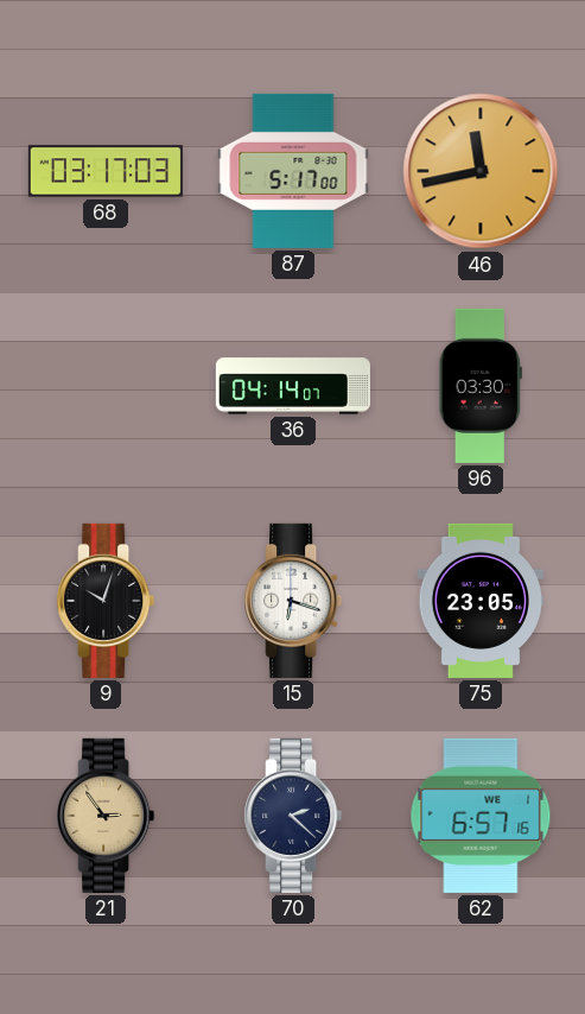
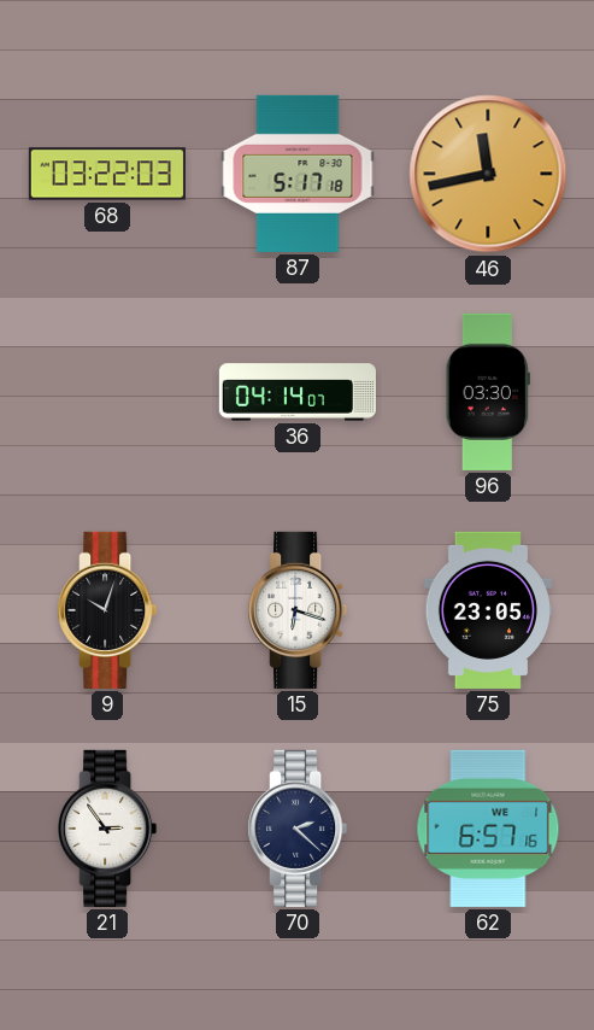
68: 03:17 -> 03:22
87: 5:17:00 -> 5:17:18
21 dial: champagne -> white
